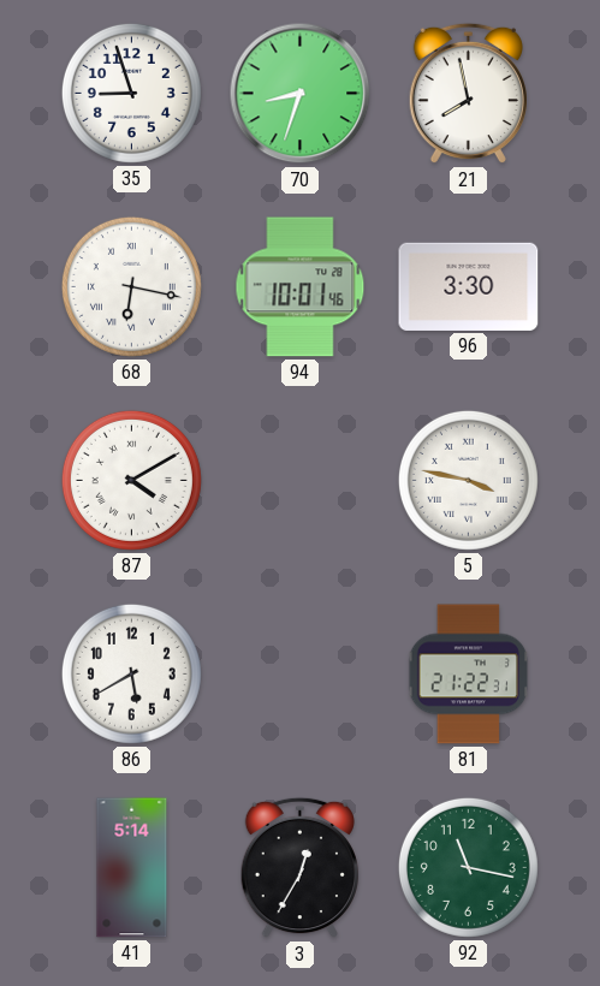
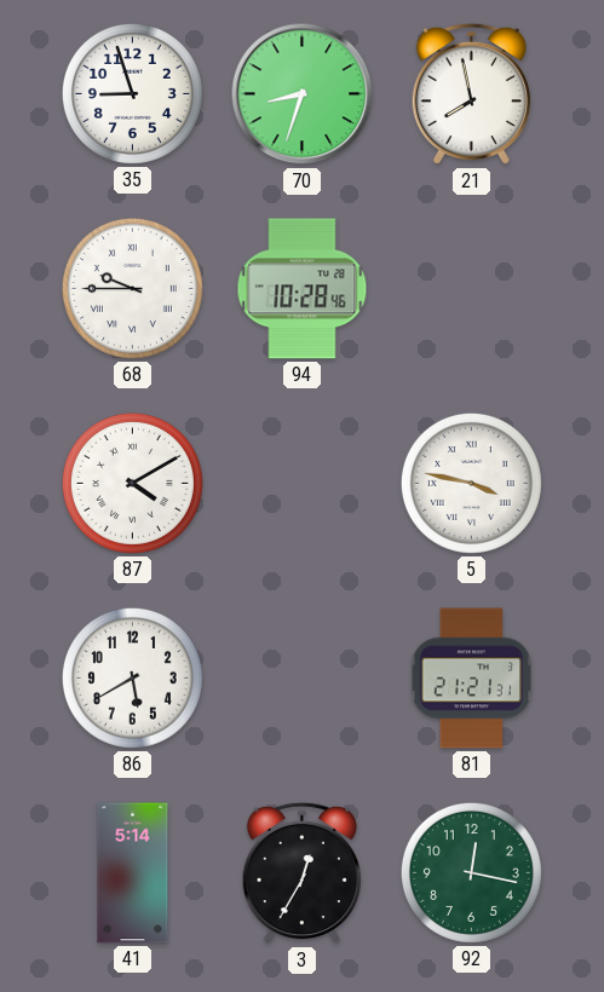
68: 6:17 -> 9:45
94: 10:01 -> 10:28
96: 3:30 -> none
81: 21:22 -> 21:21
92: 11:17 -> 12:17
